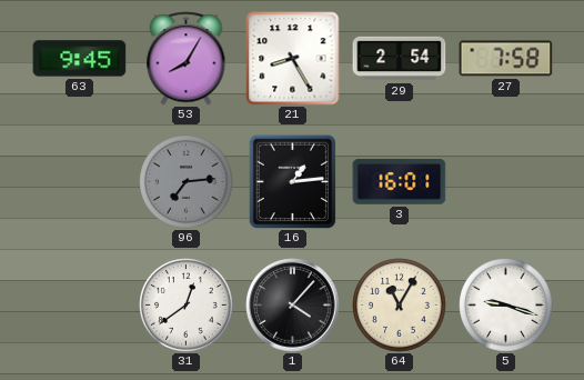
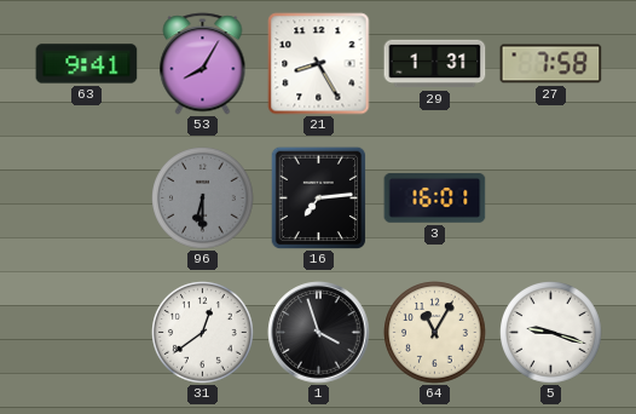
63: 9:45 -> 9:41
29: 2:54 -> 1:31
96: 7:14 -> 6:30
16: 1:14 -> 7:14
1: 4:07 -> 3:57
